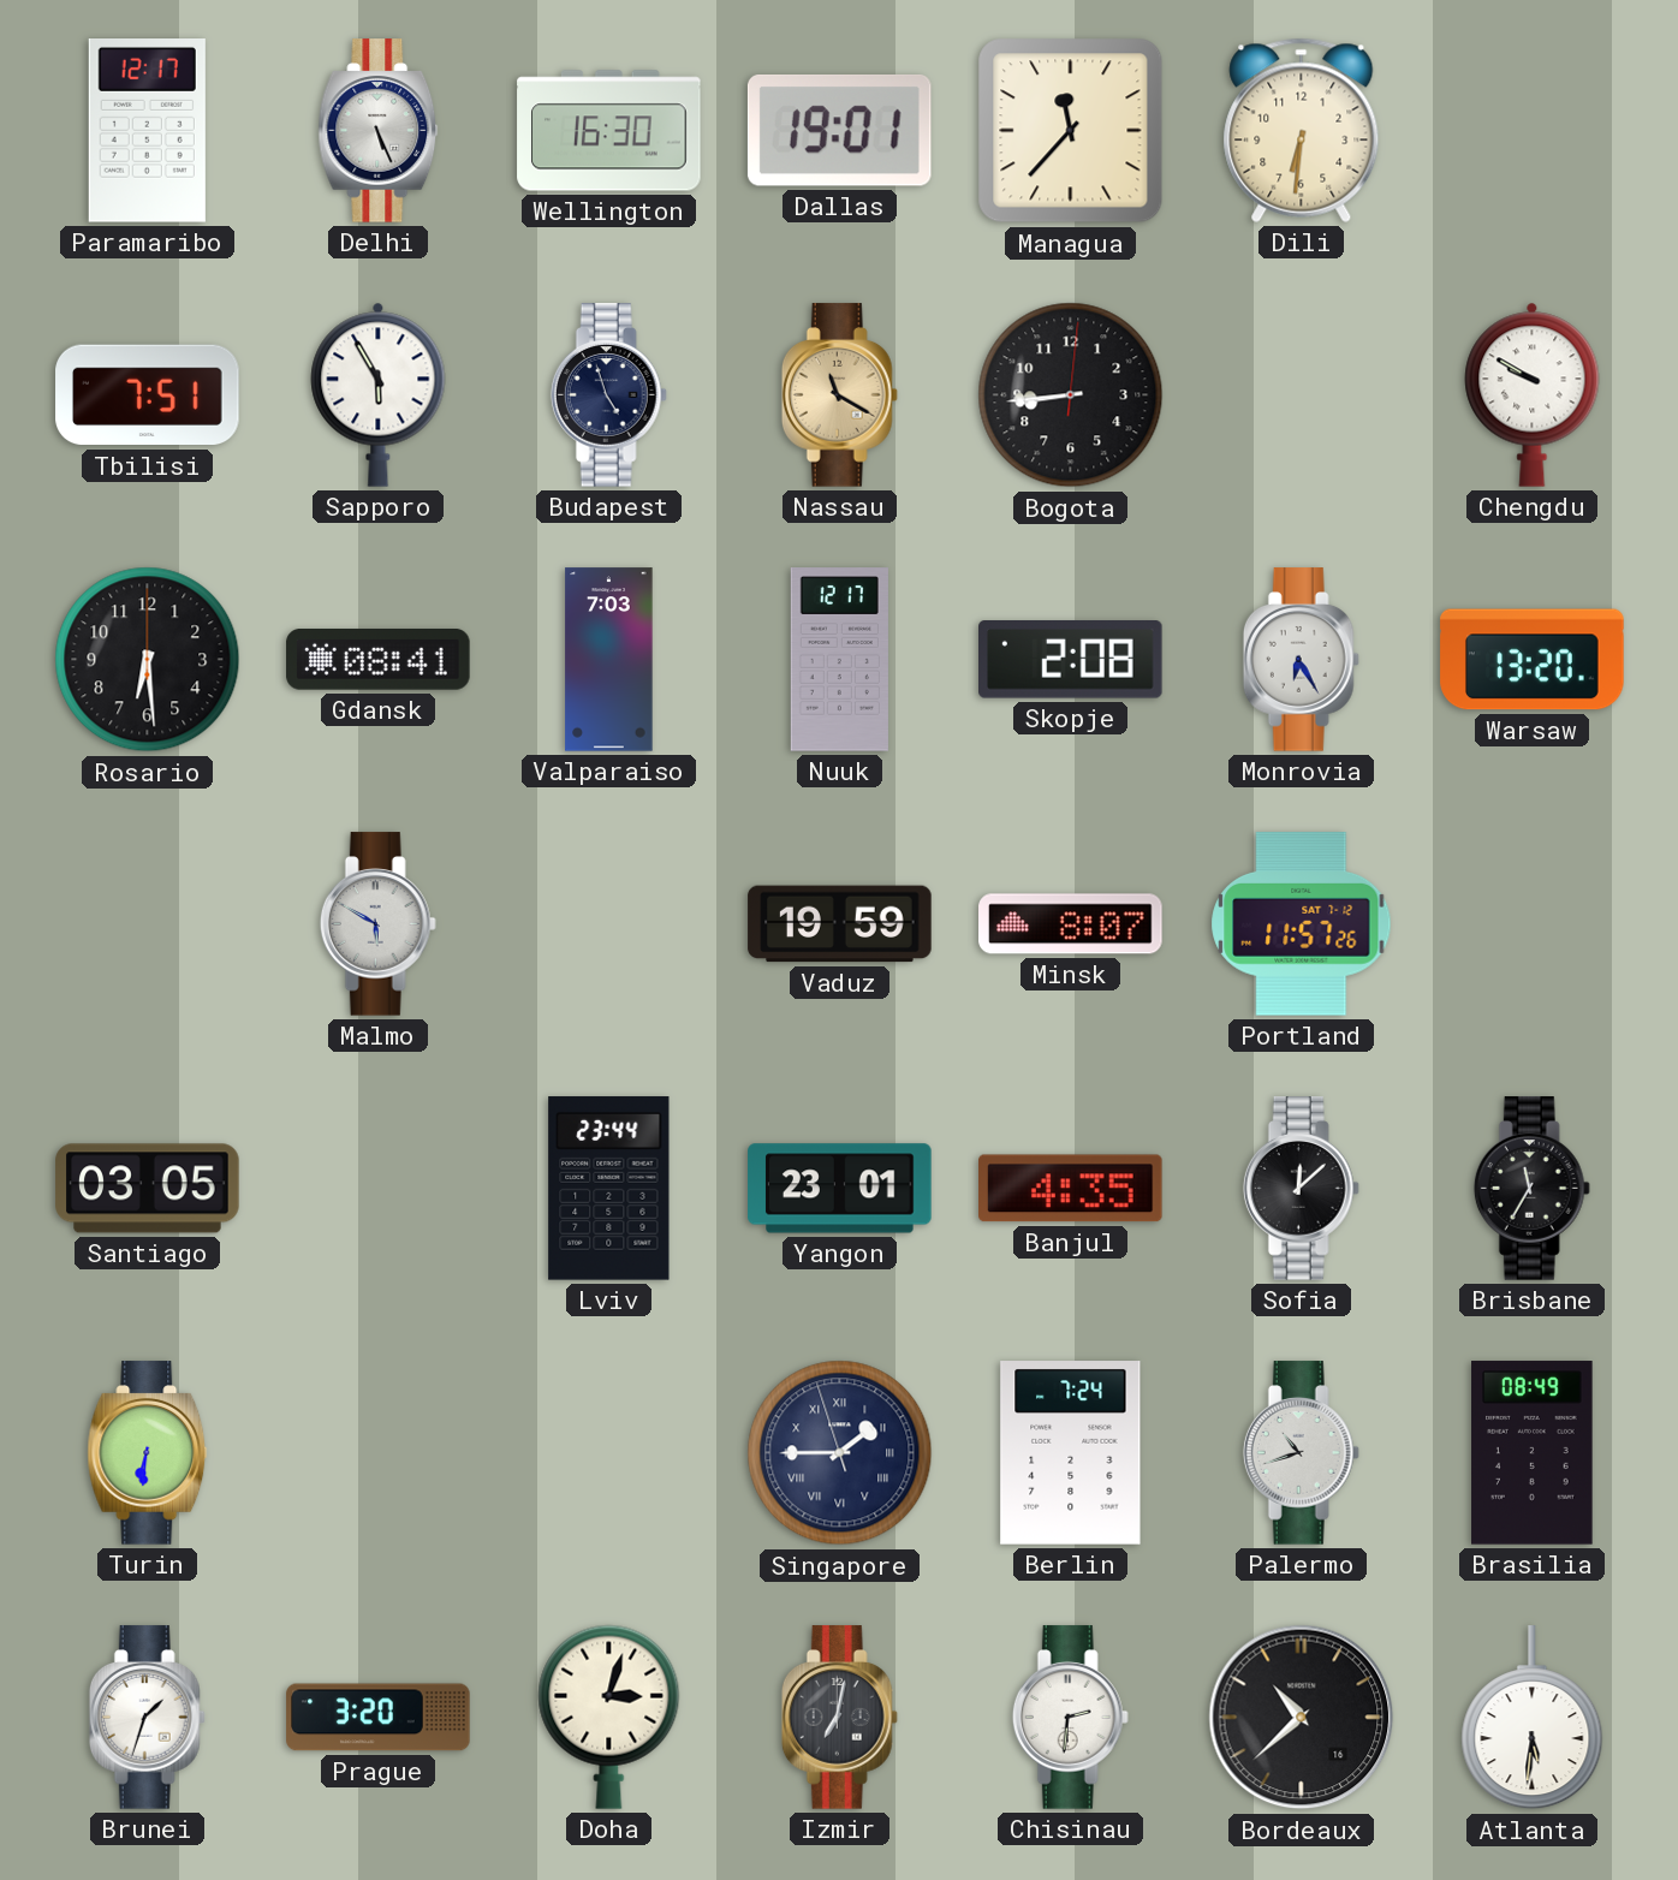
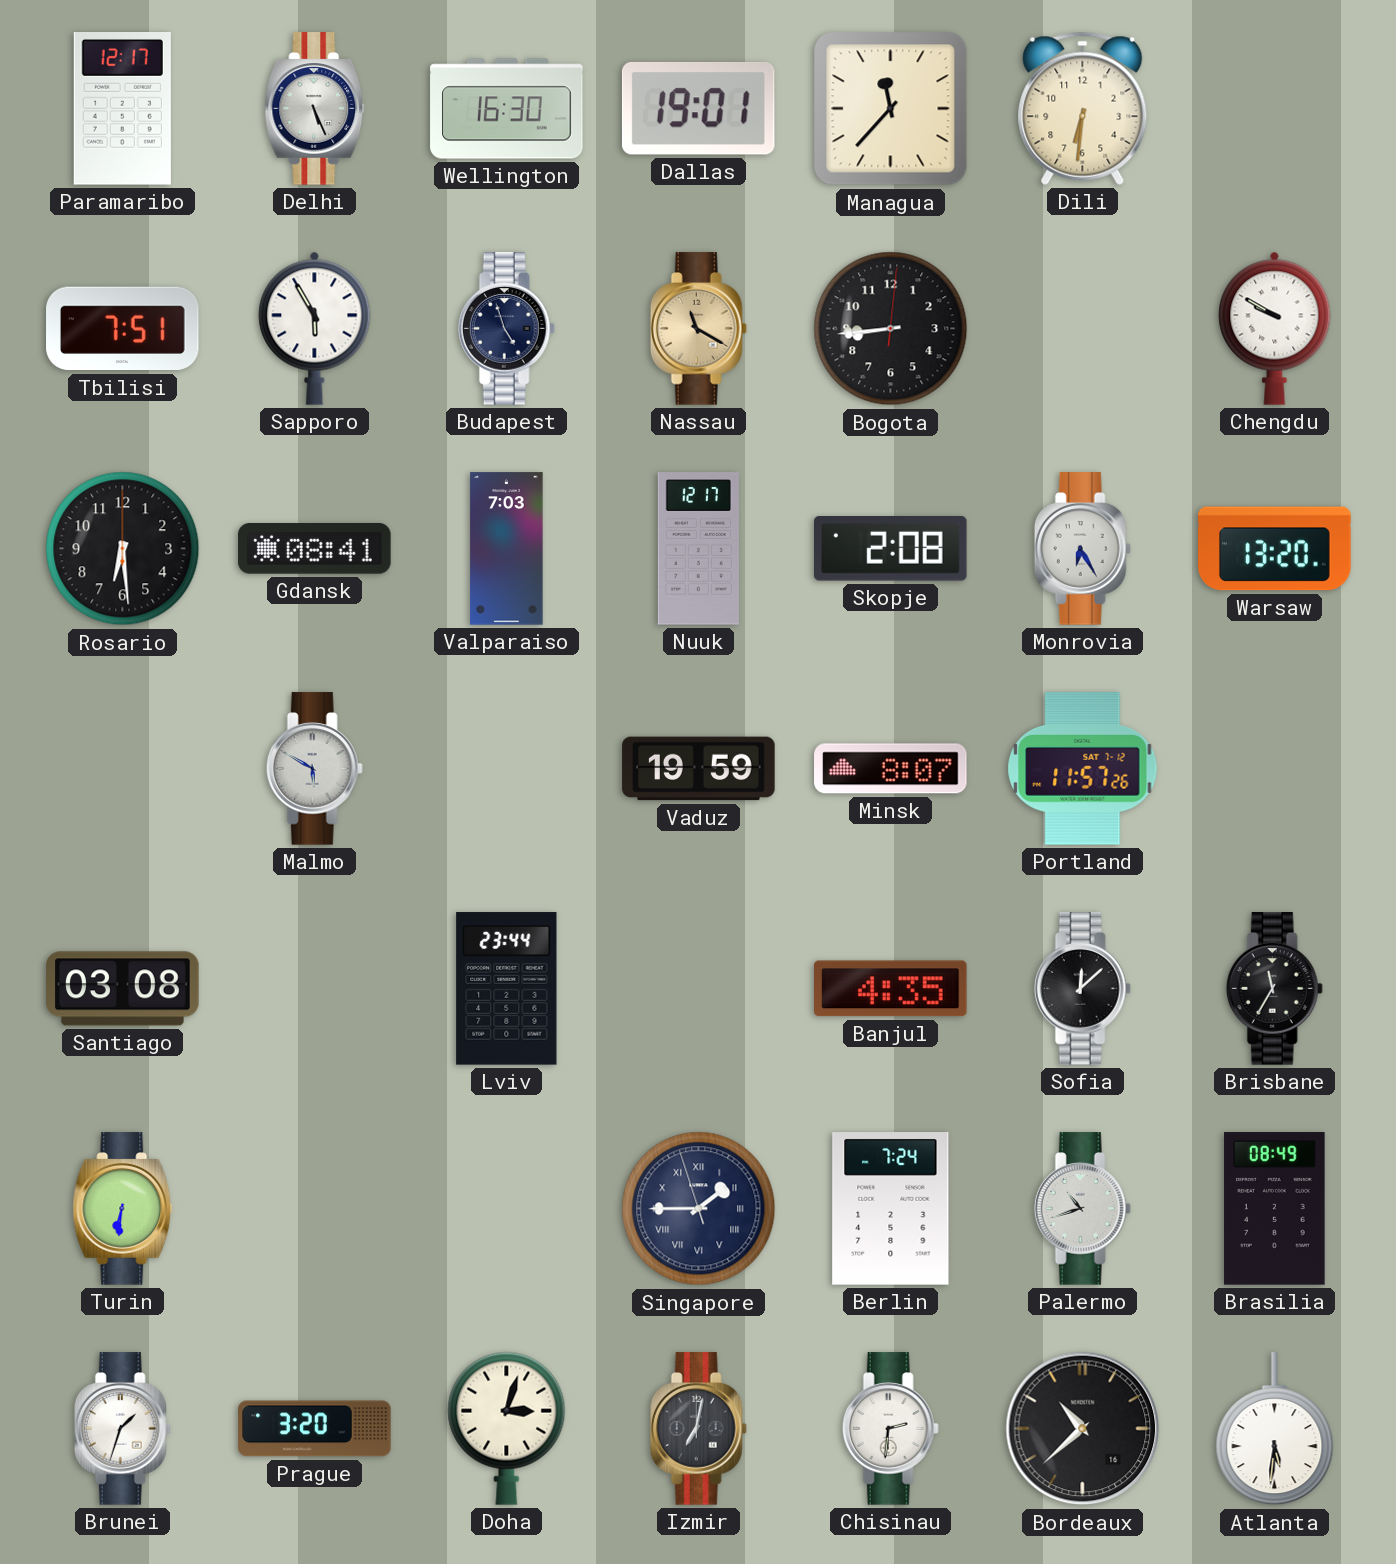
Santiago: 03:05 -> 03:08
Yangon: 23:01 -> none
